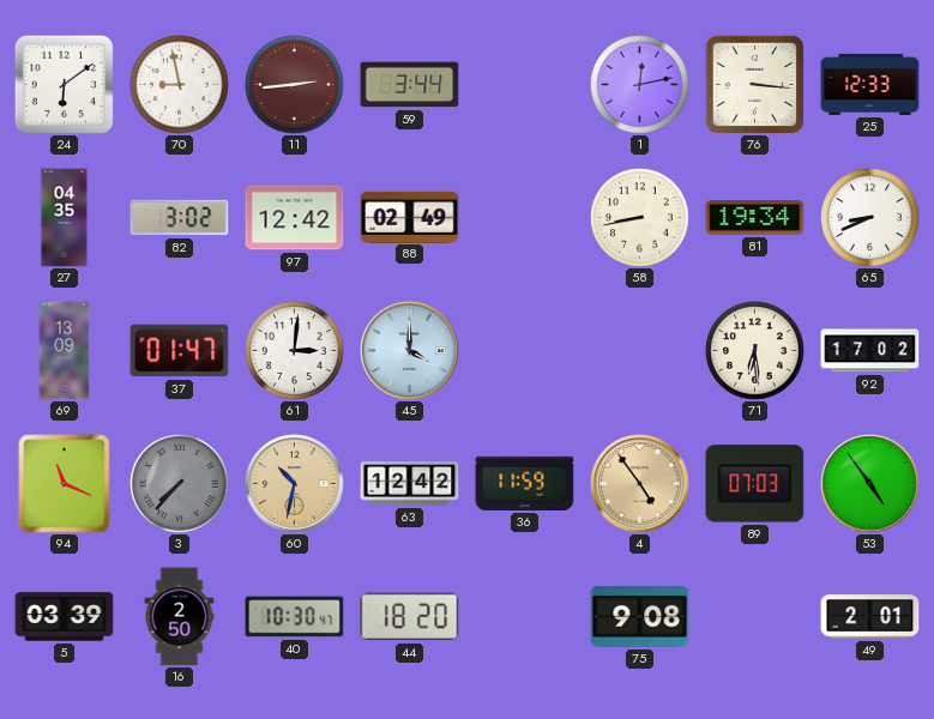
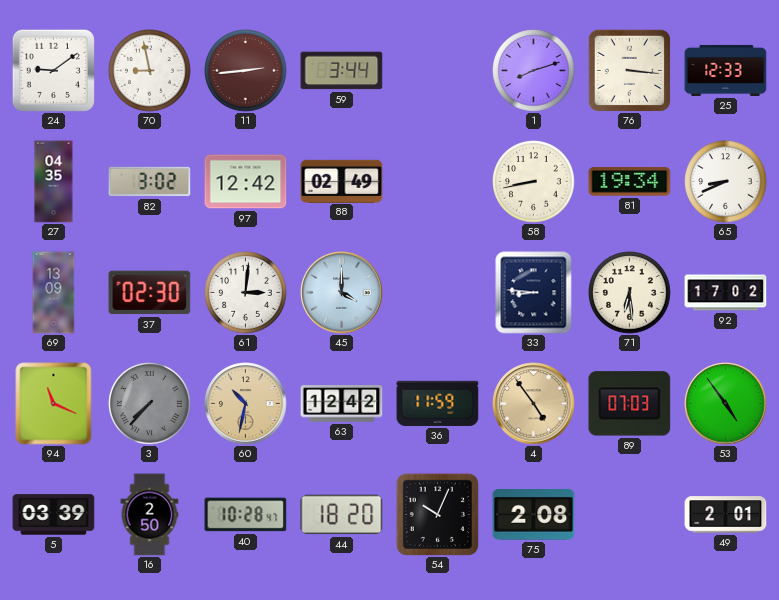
24: 6:09 -> 9:09
1: 12:13 -> 8:12
37: 01:47 -> 02:30
33: none -> 8:46
40: 10:30 -> 10:28
54: none -> 10:04
75: 9:08 -> 2:08
